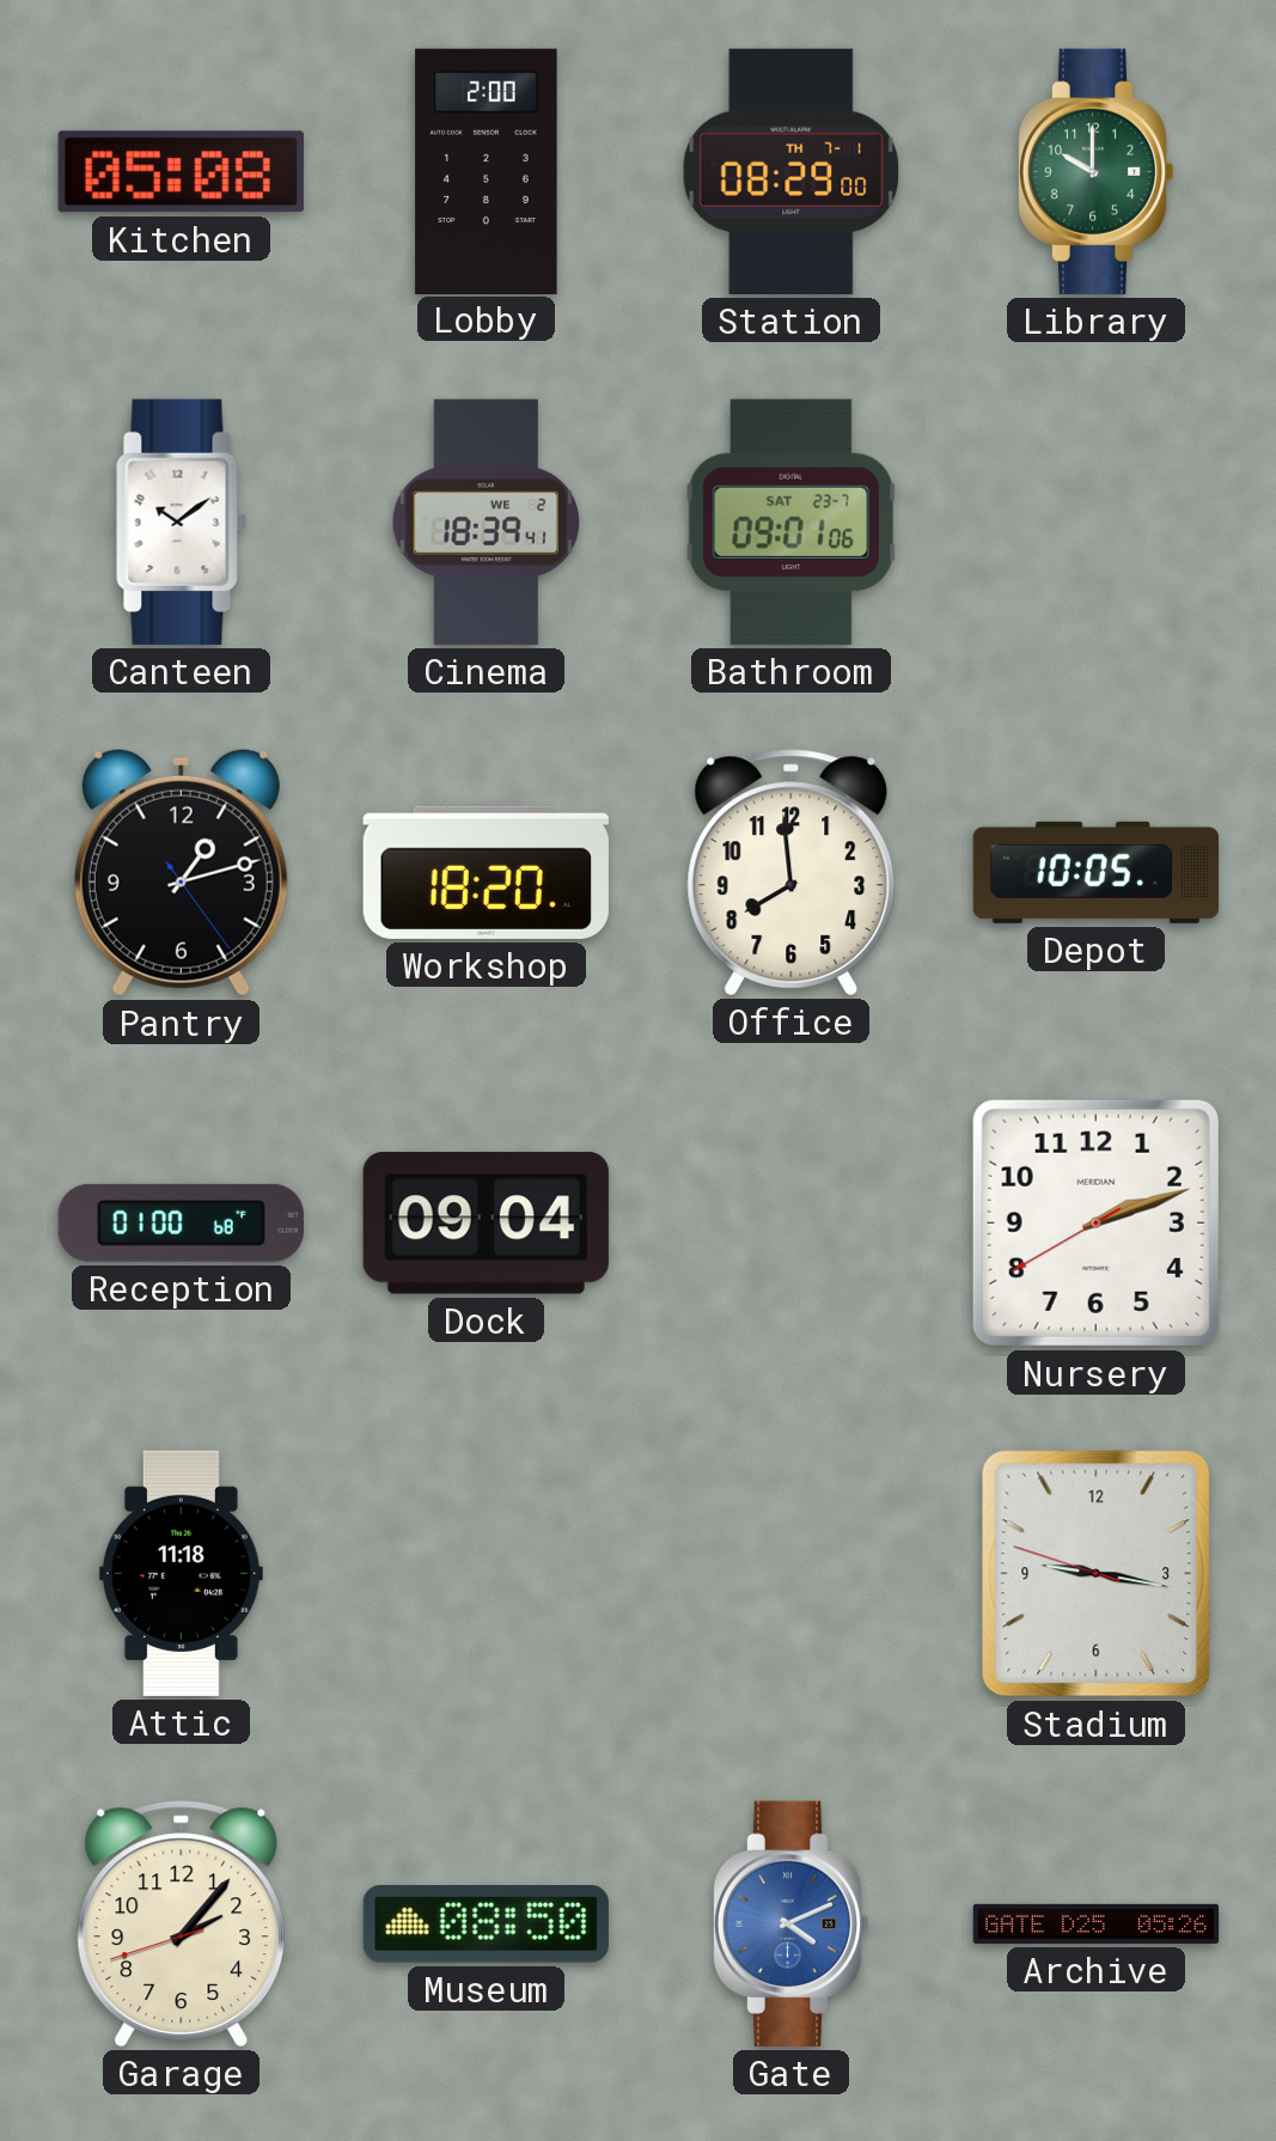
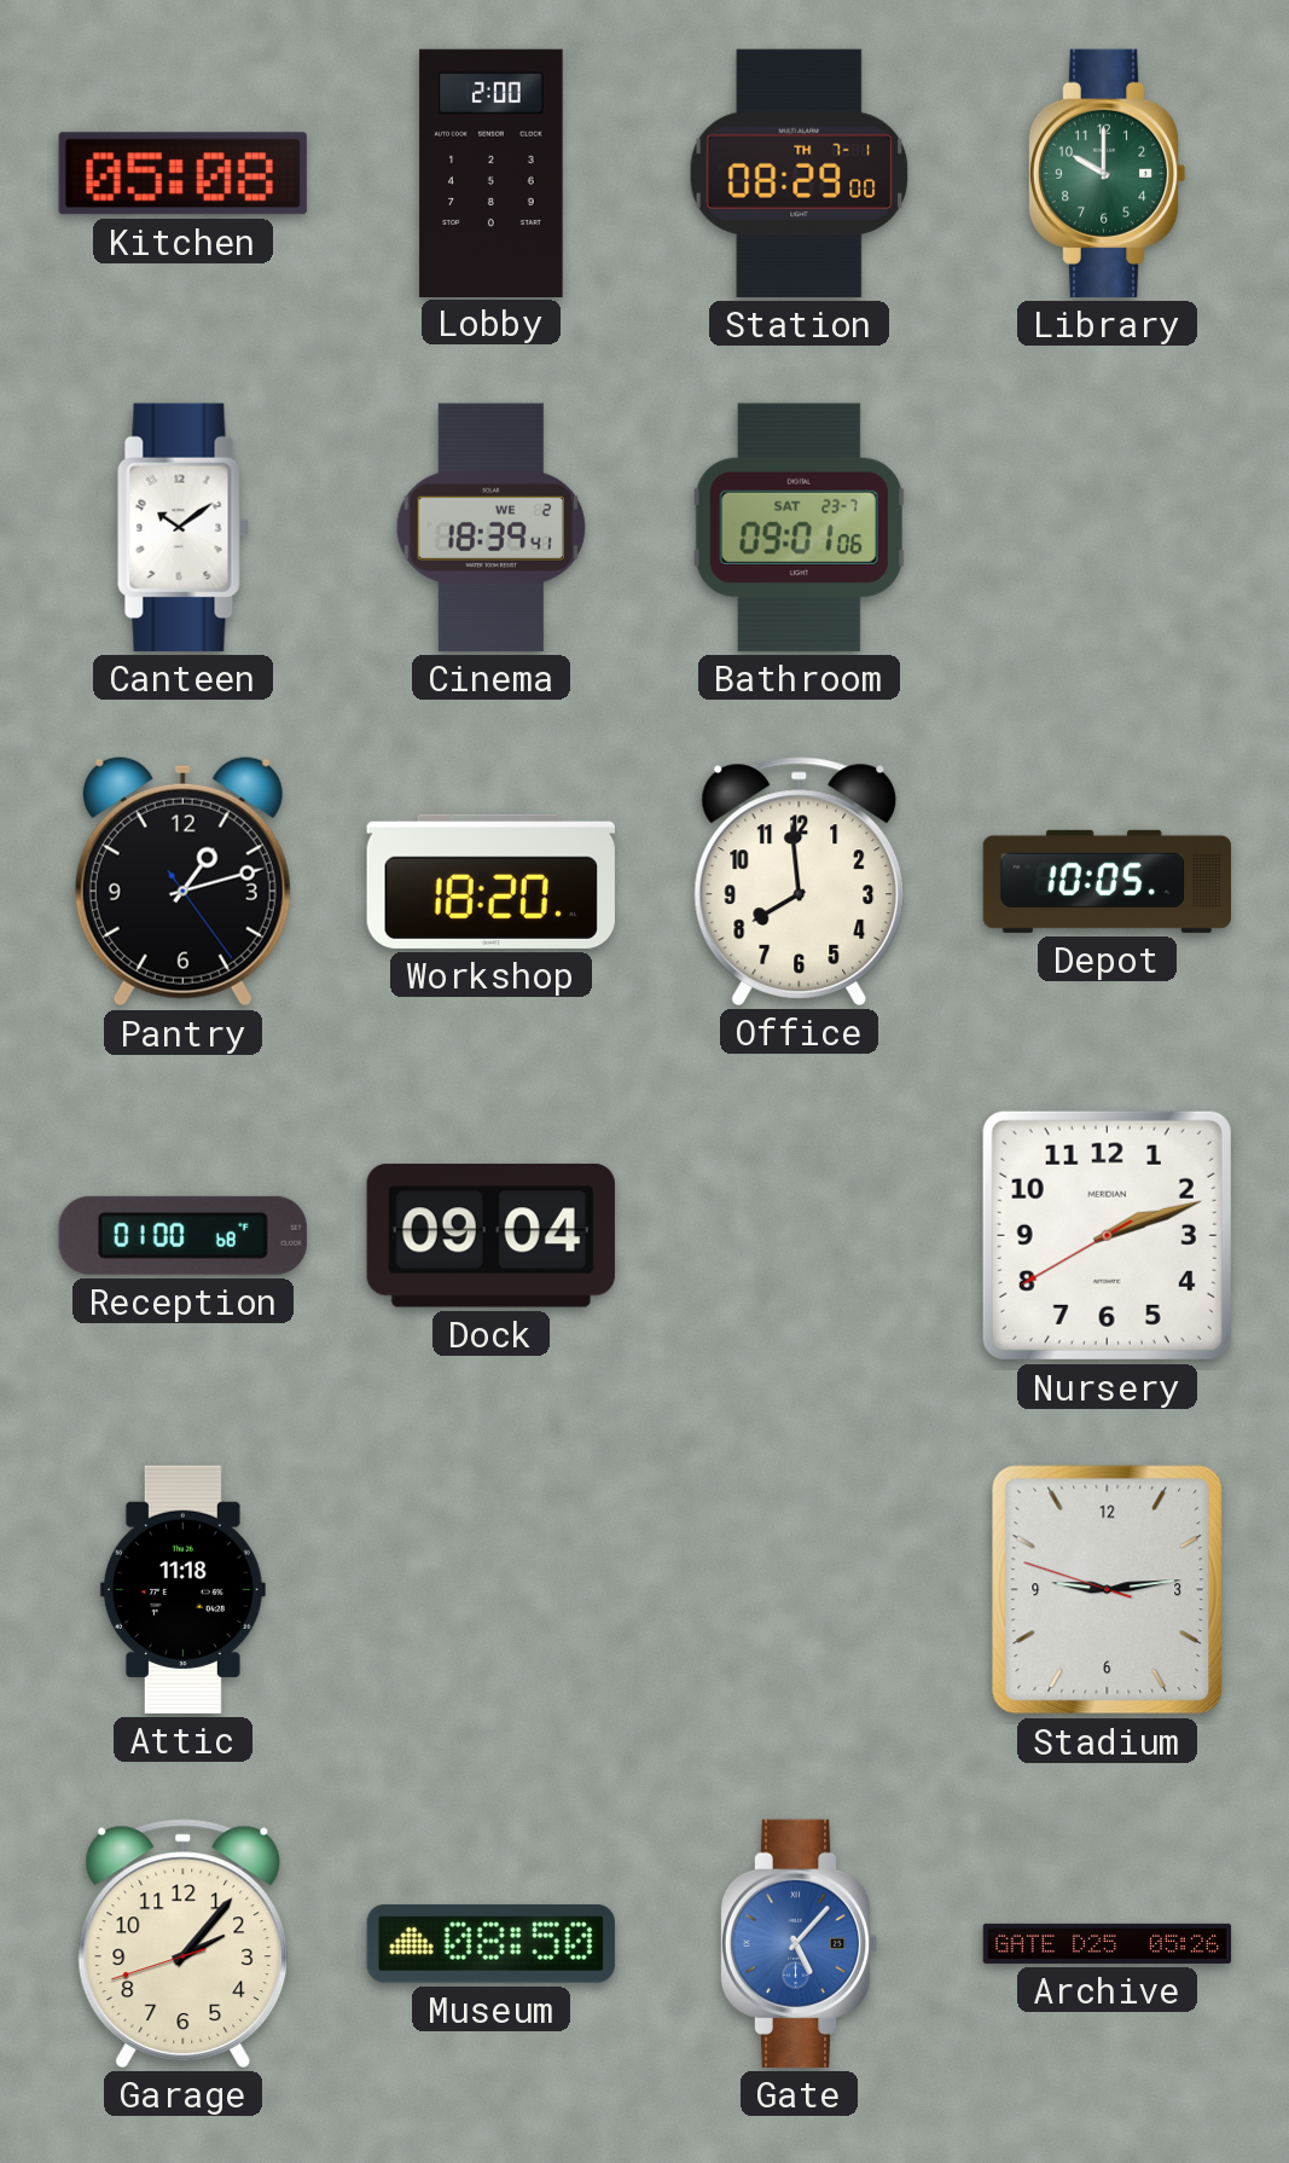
Stadium: 9:16 -> 9:13
Gate: 4:11 -> 5:07
